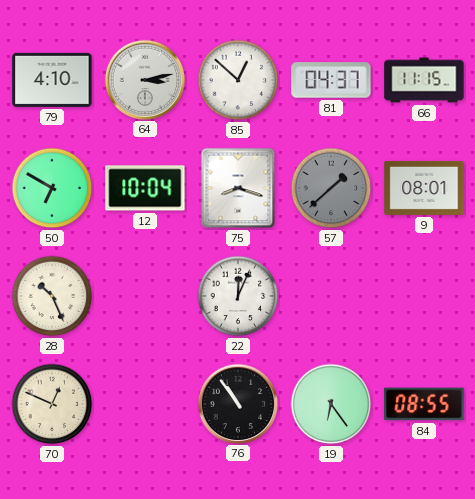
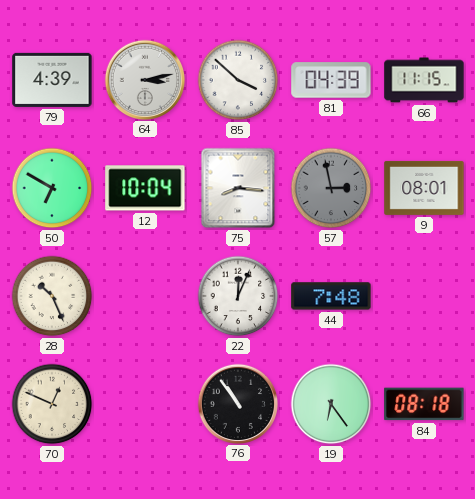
79: 4:10 -> 4:39
85: 12:52 -> 3:52
81: 04:37 -> 04:39
75: 8:18 -> 8:16
57: 1:38 -> 2:58
44: none -> 7:48
84: 08:55 -> 08:18
